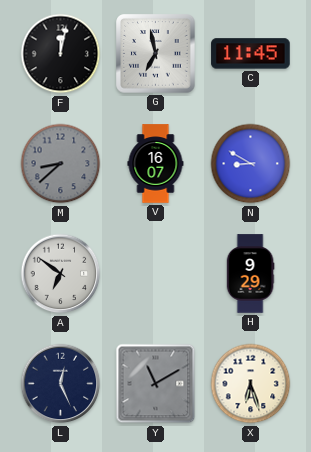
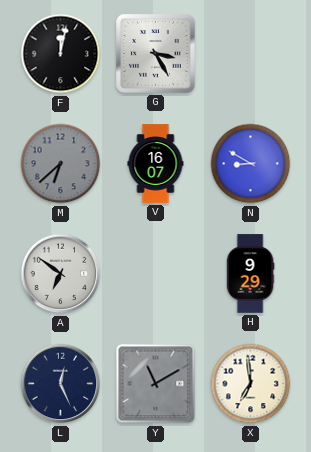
G: 6:58 -> 3:25
C: 11:45 -> none
M: 8:38 -> 6:38
X: 6:27 -> 6:59
